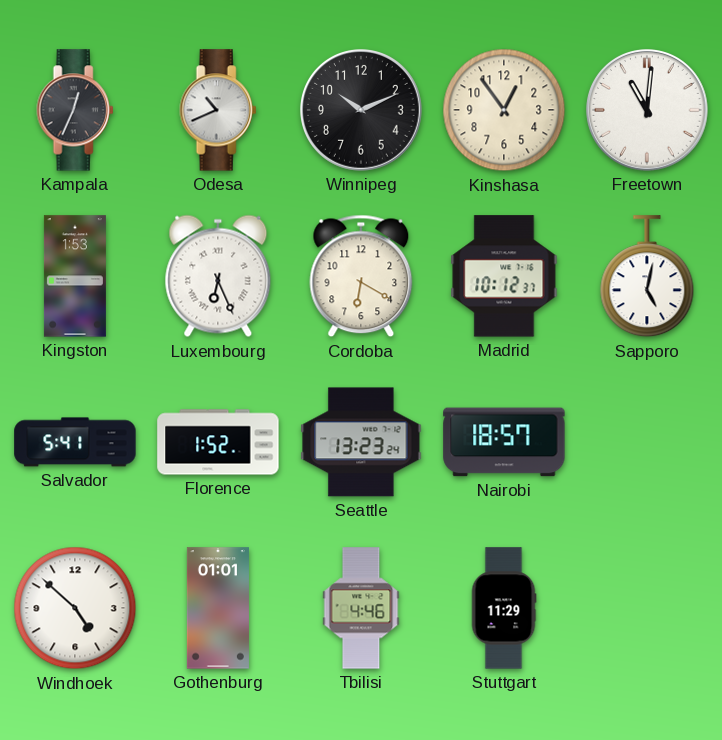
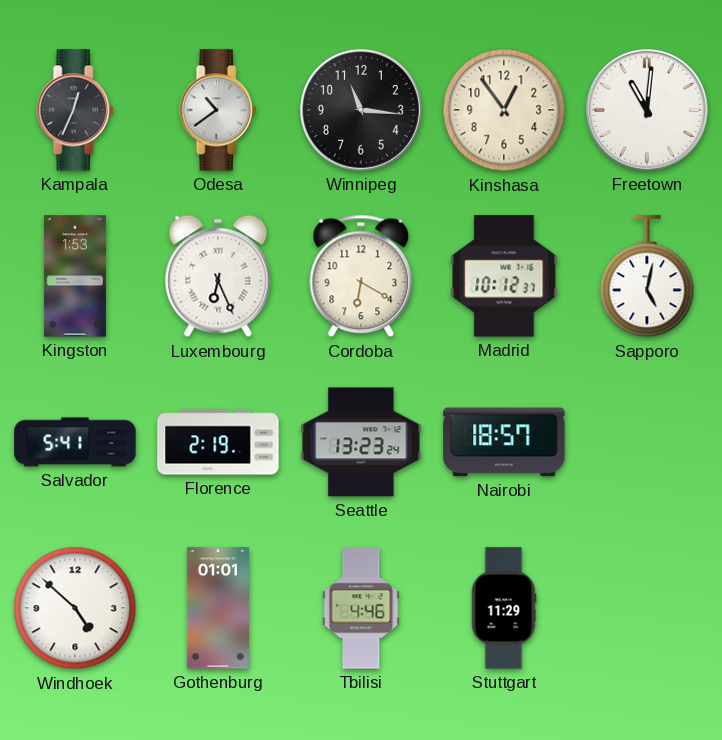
Odesa: 10:41 -> 10:39
Winnipeg: 10:11 -> 11:16
Florence: 1:52 -> 2:19
